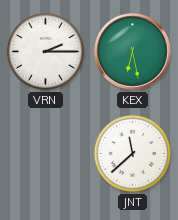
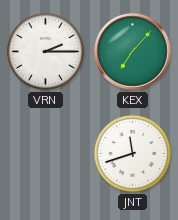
KEX: 6:28 -> 7:07
JNT: 11:38 -> 11:42
